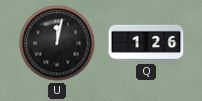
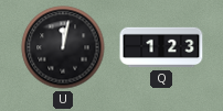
Q: 1:26 -> 1:23
